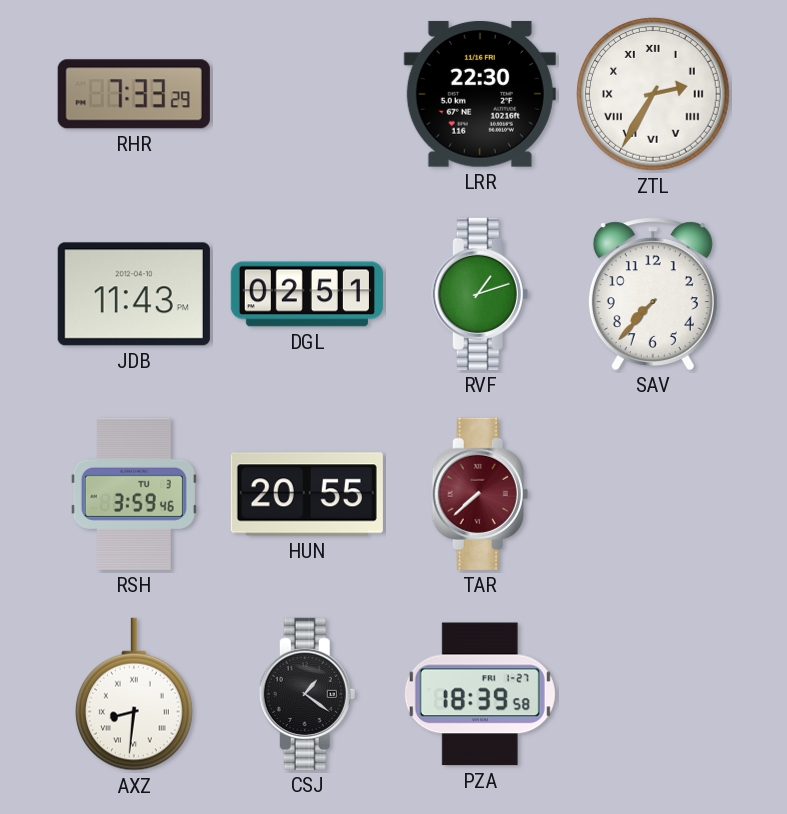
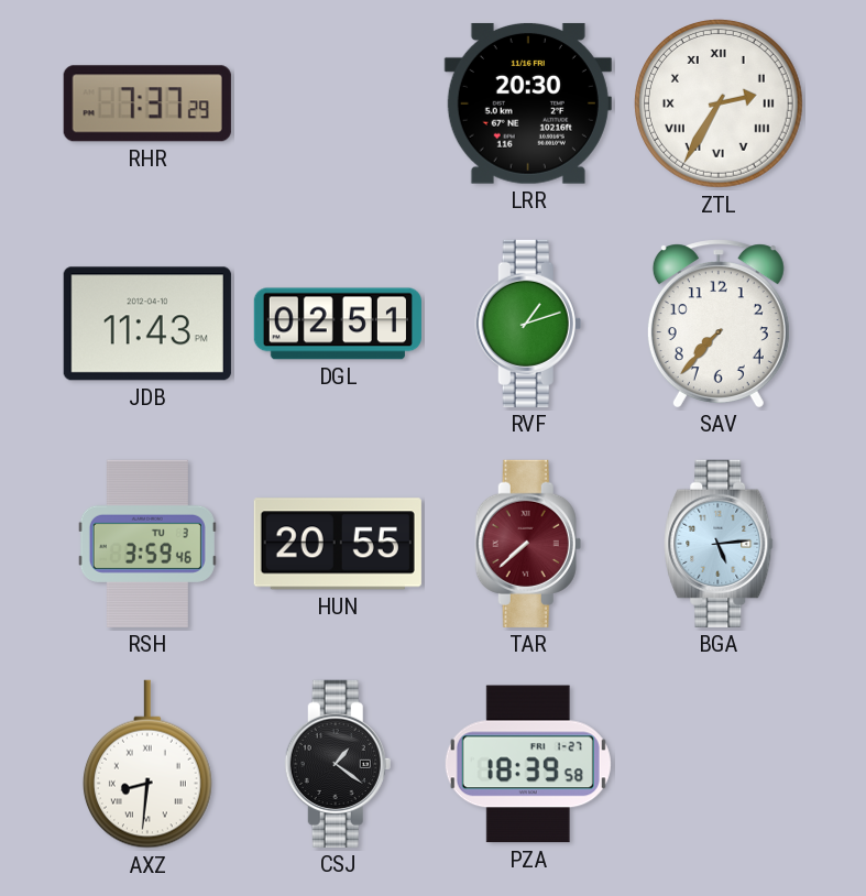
RHR: 7:33 -> 7:37
LRR: 22:30 -> 20:30
BGA: none -> 5:14
